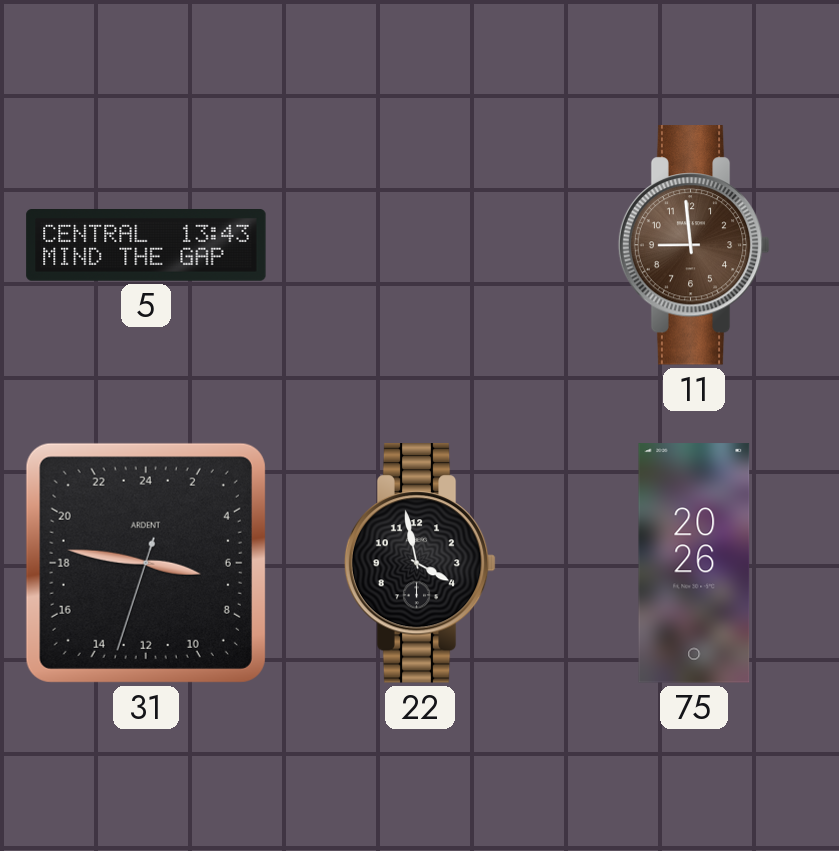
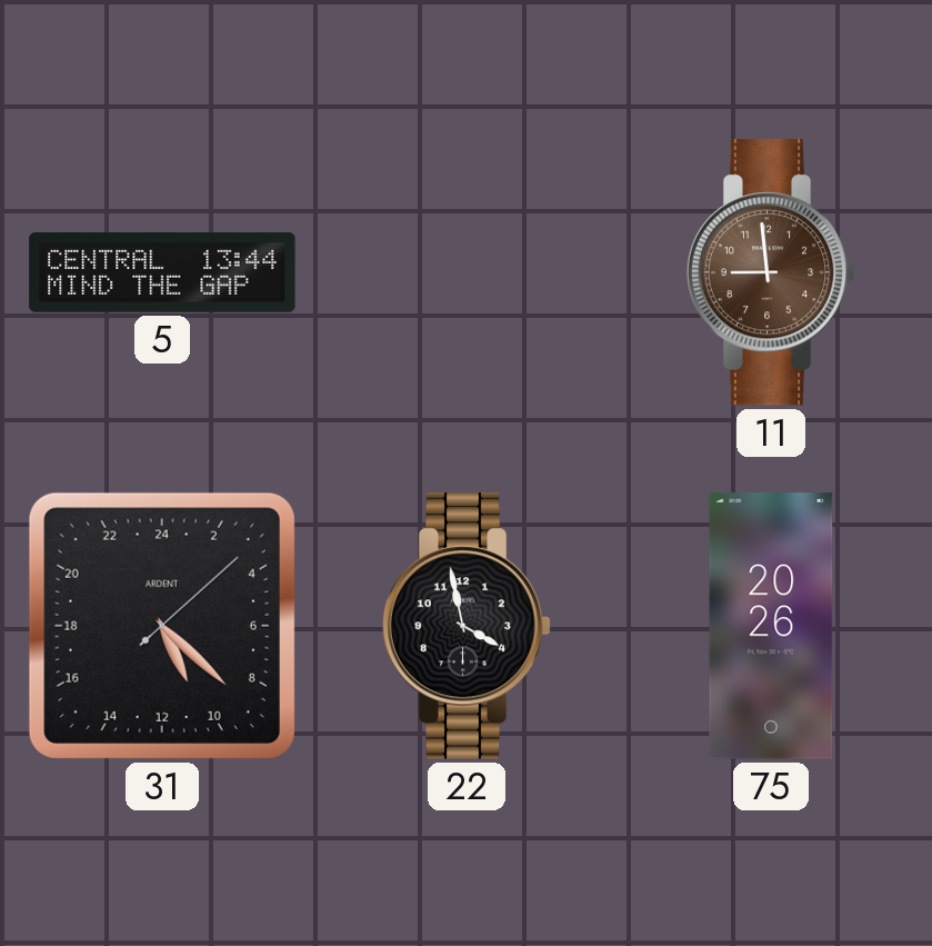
5: 13:43 -> 13:44
31: 6:46 -> 10:22
